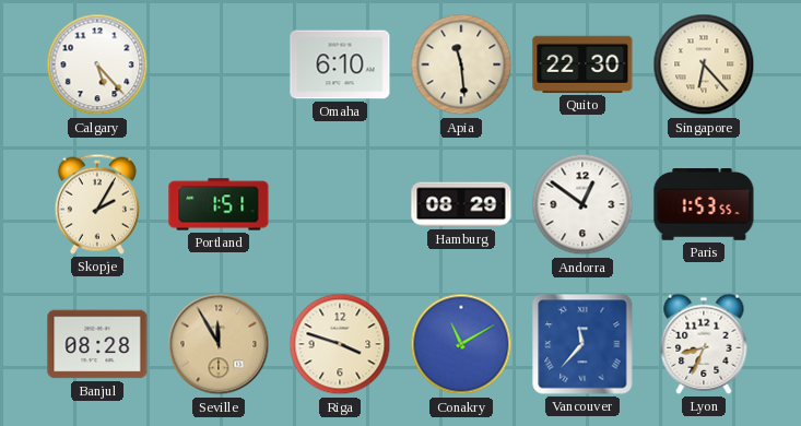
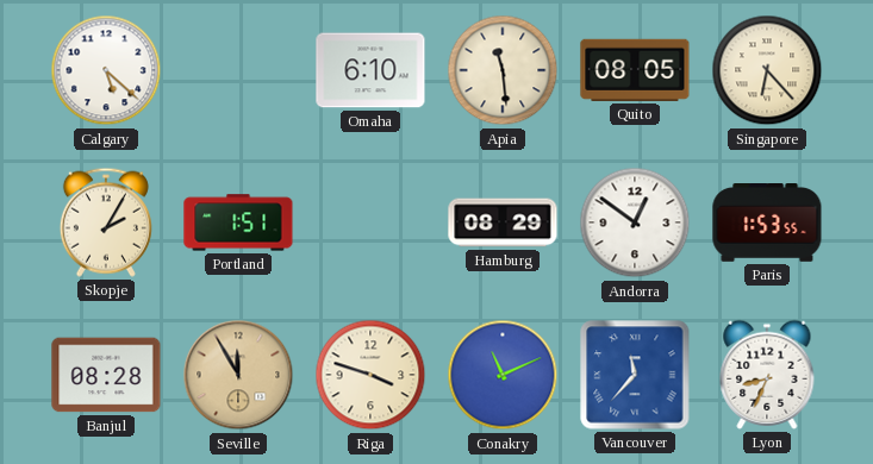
Calgary: 5:23 -> 5:22
Quito: 22:30 -> 08:05
Conakry: 11:10 -> 11:11
